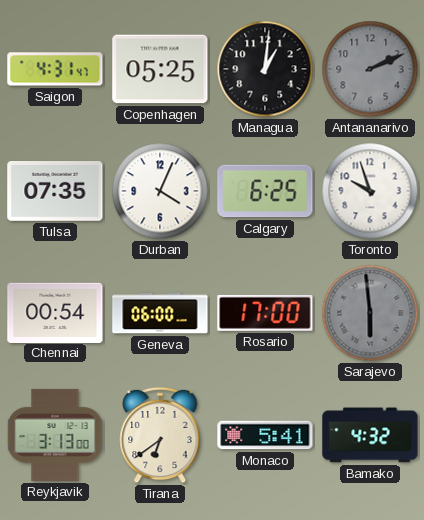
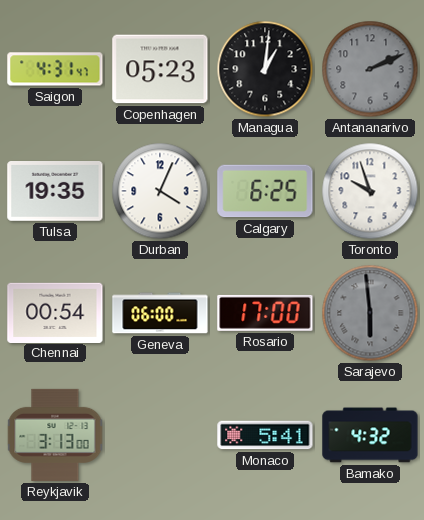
Copenhagen: 05:25 -> 05:23
Tulsa: 07:35 -> 19:35
Tirana: 6:39 -> none
